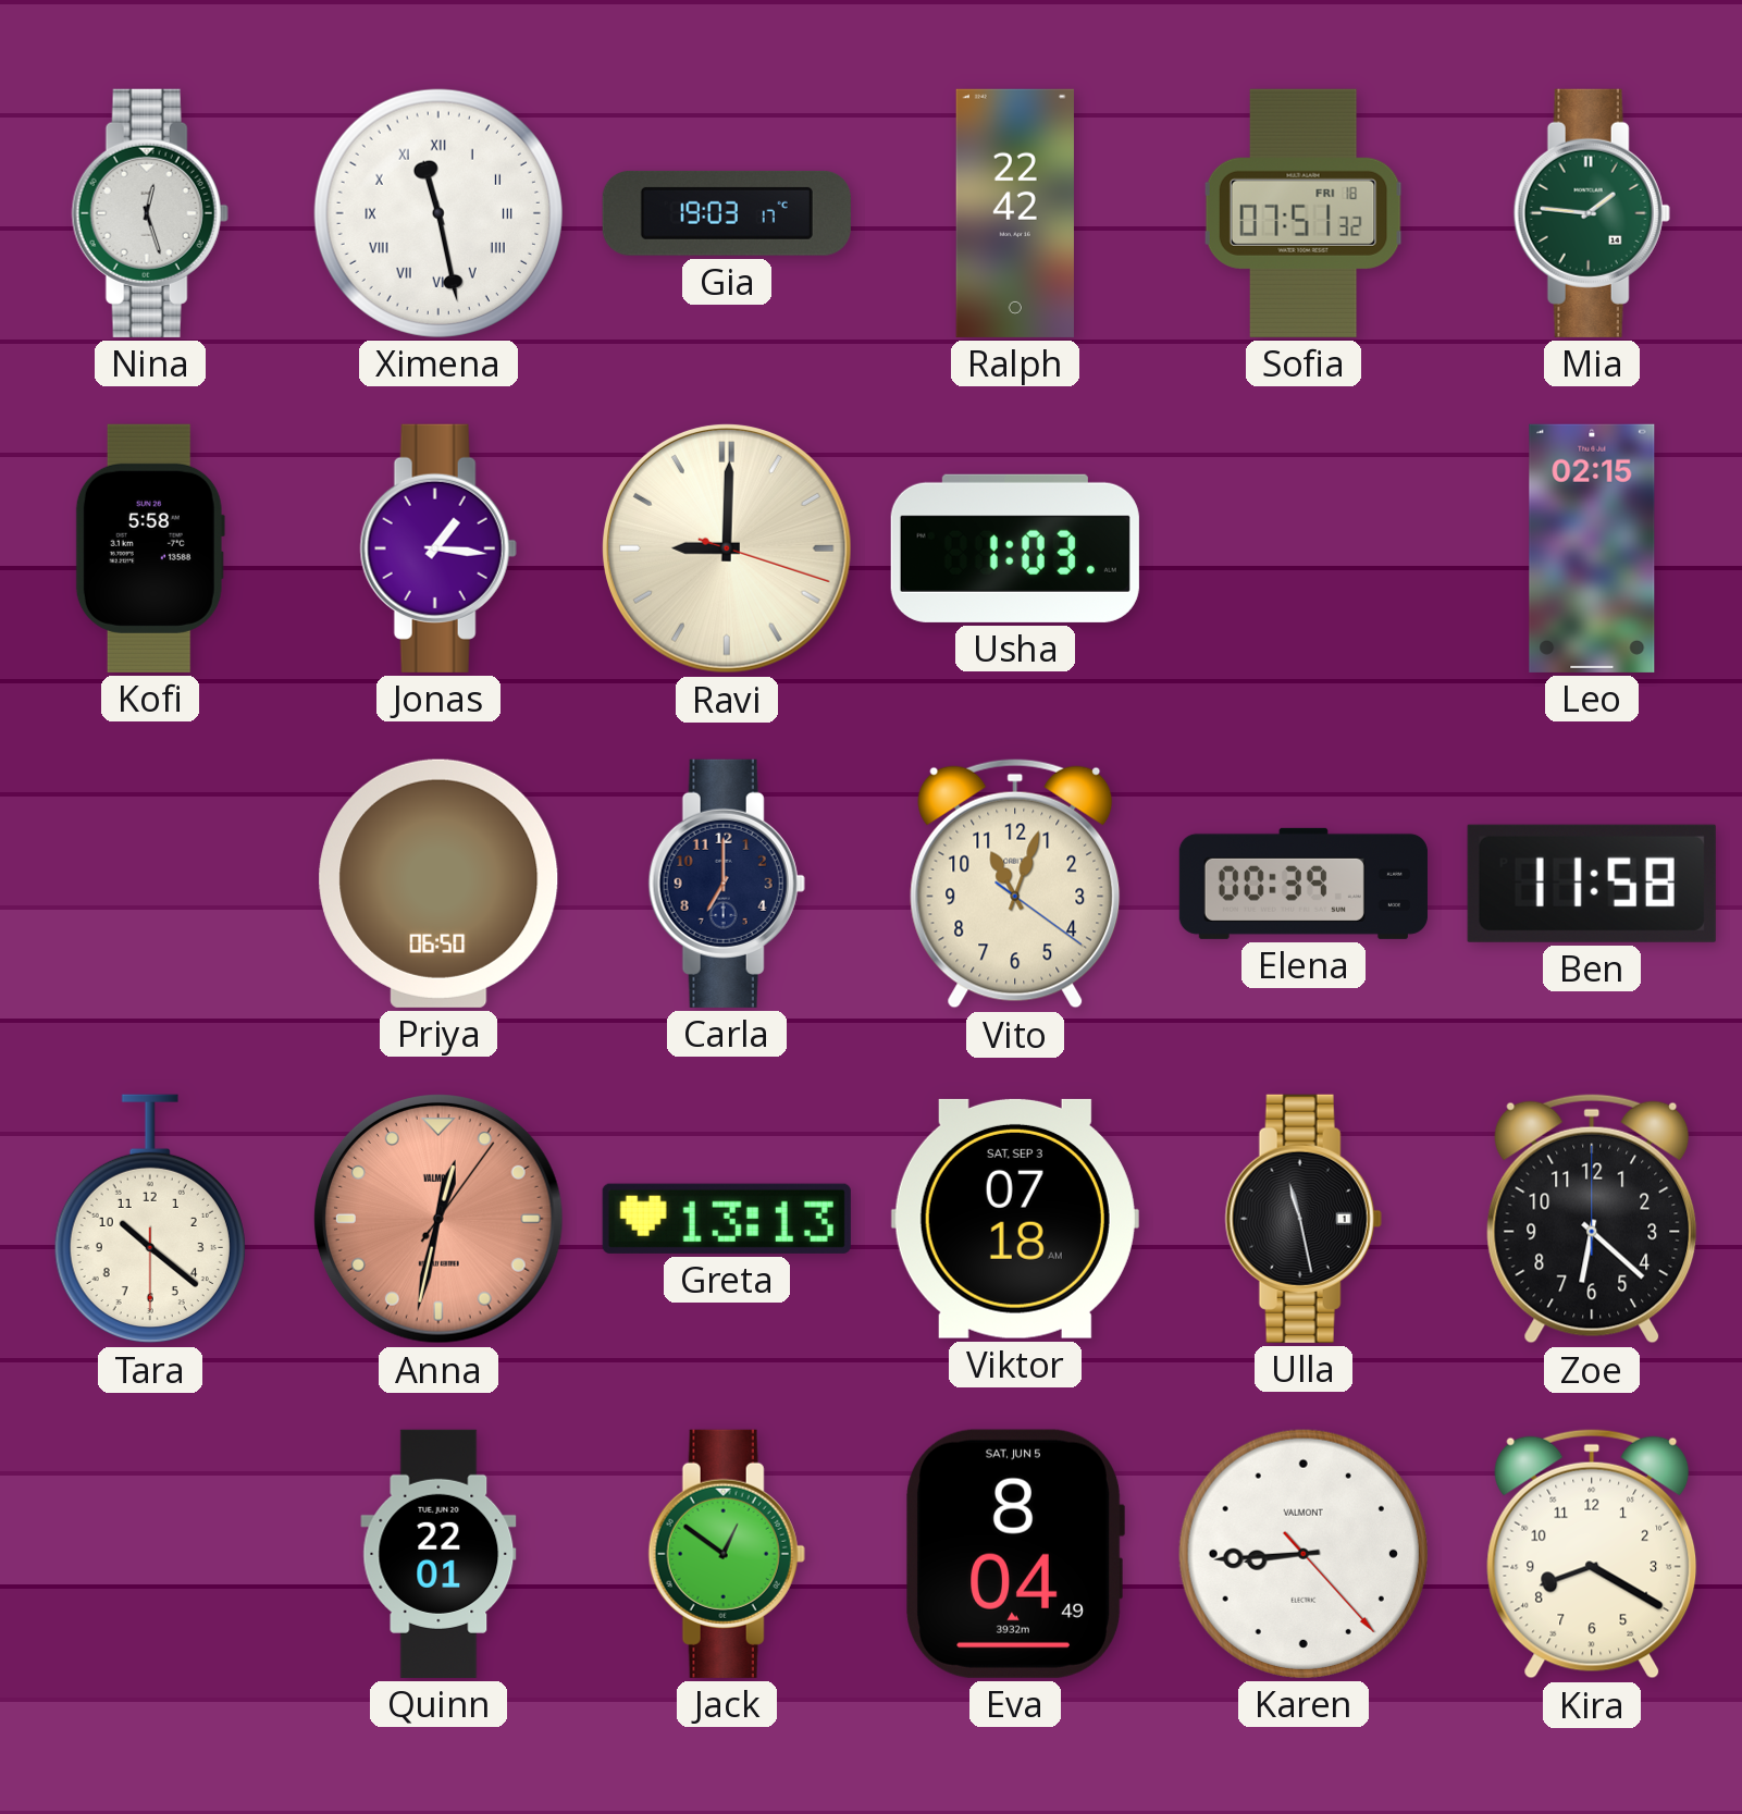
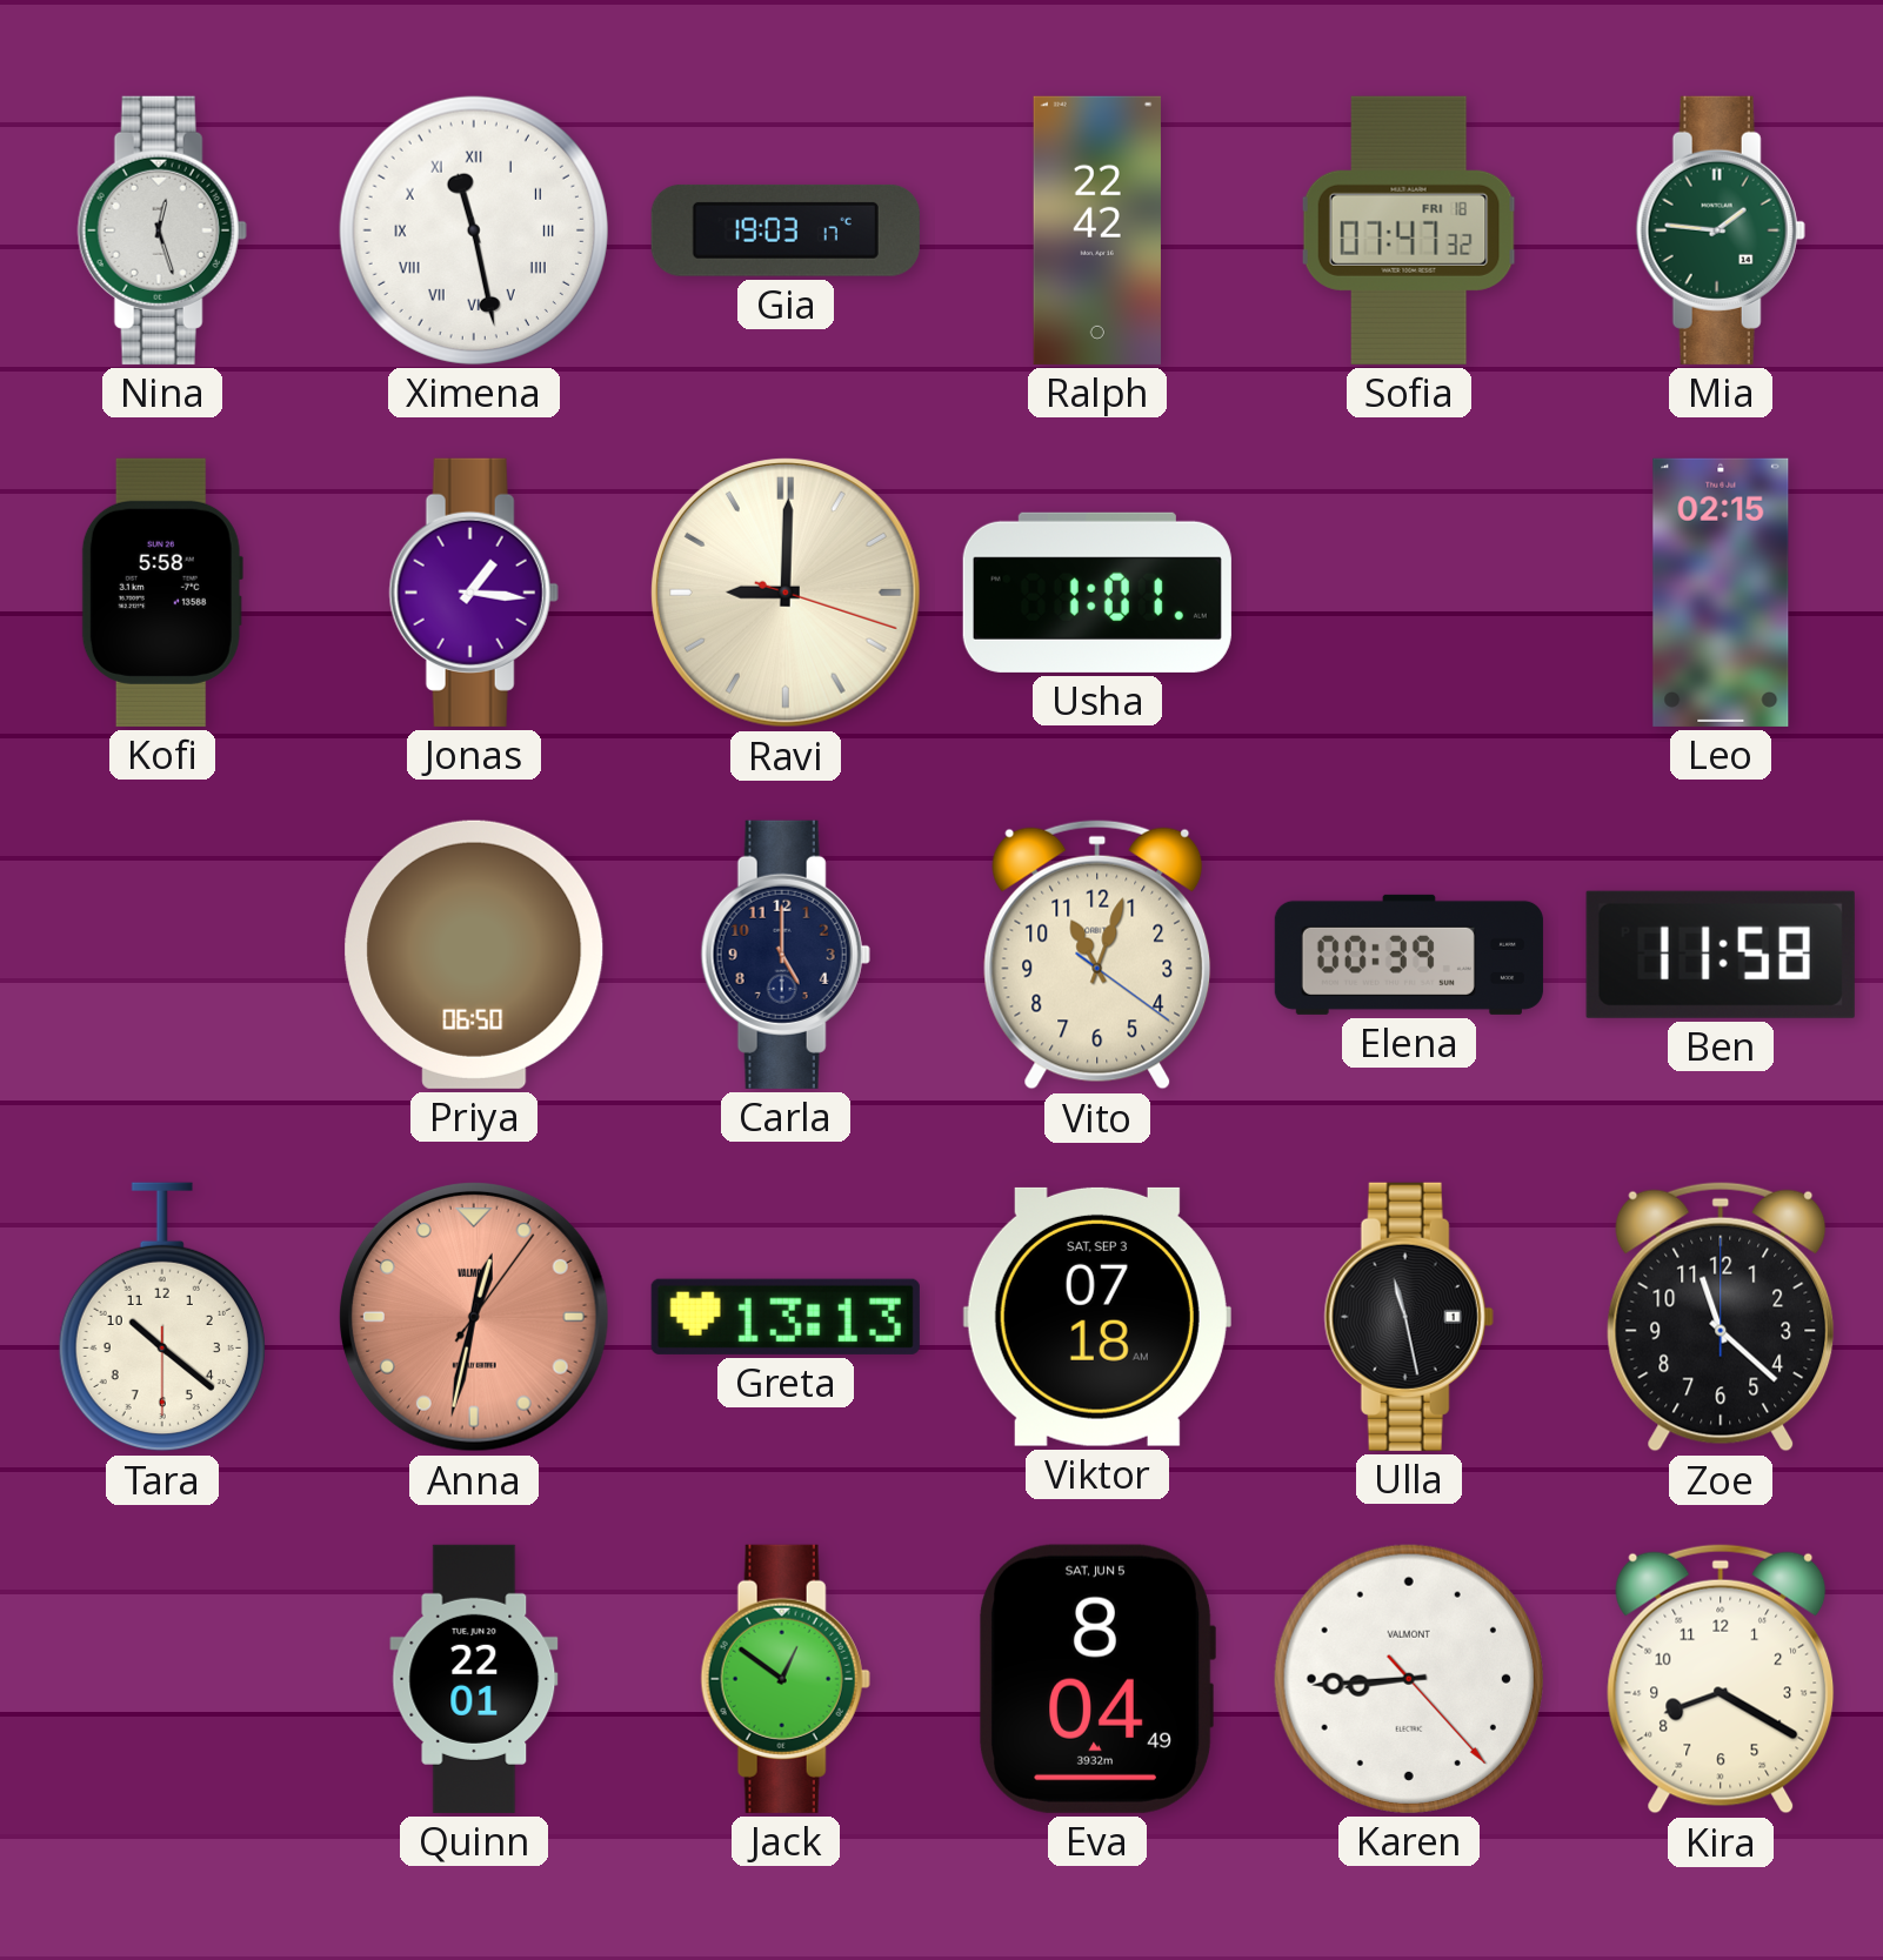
Sofia: 07:51 -> 07:47
Usha: 1:03 -> 1:01
Carla: 7:00 -> 5:00
Zoe: 6:22 -> 11:22
